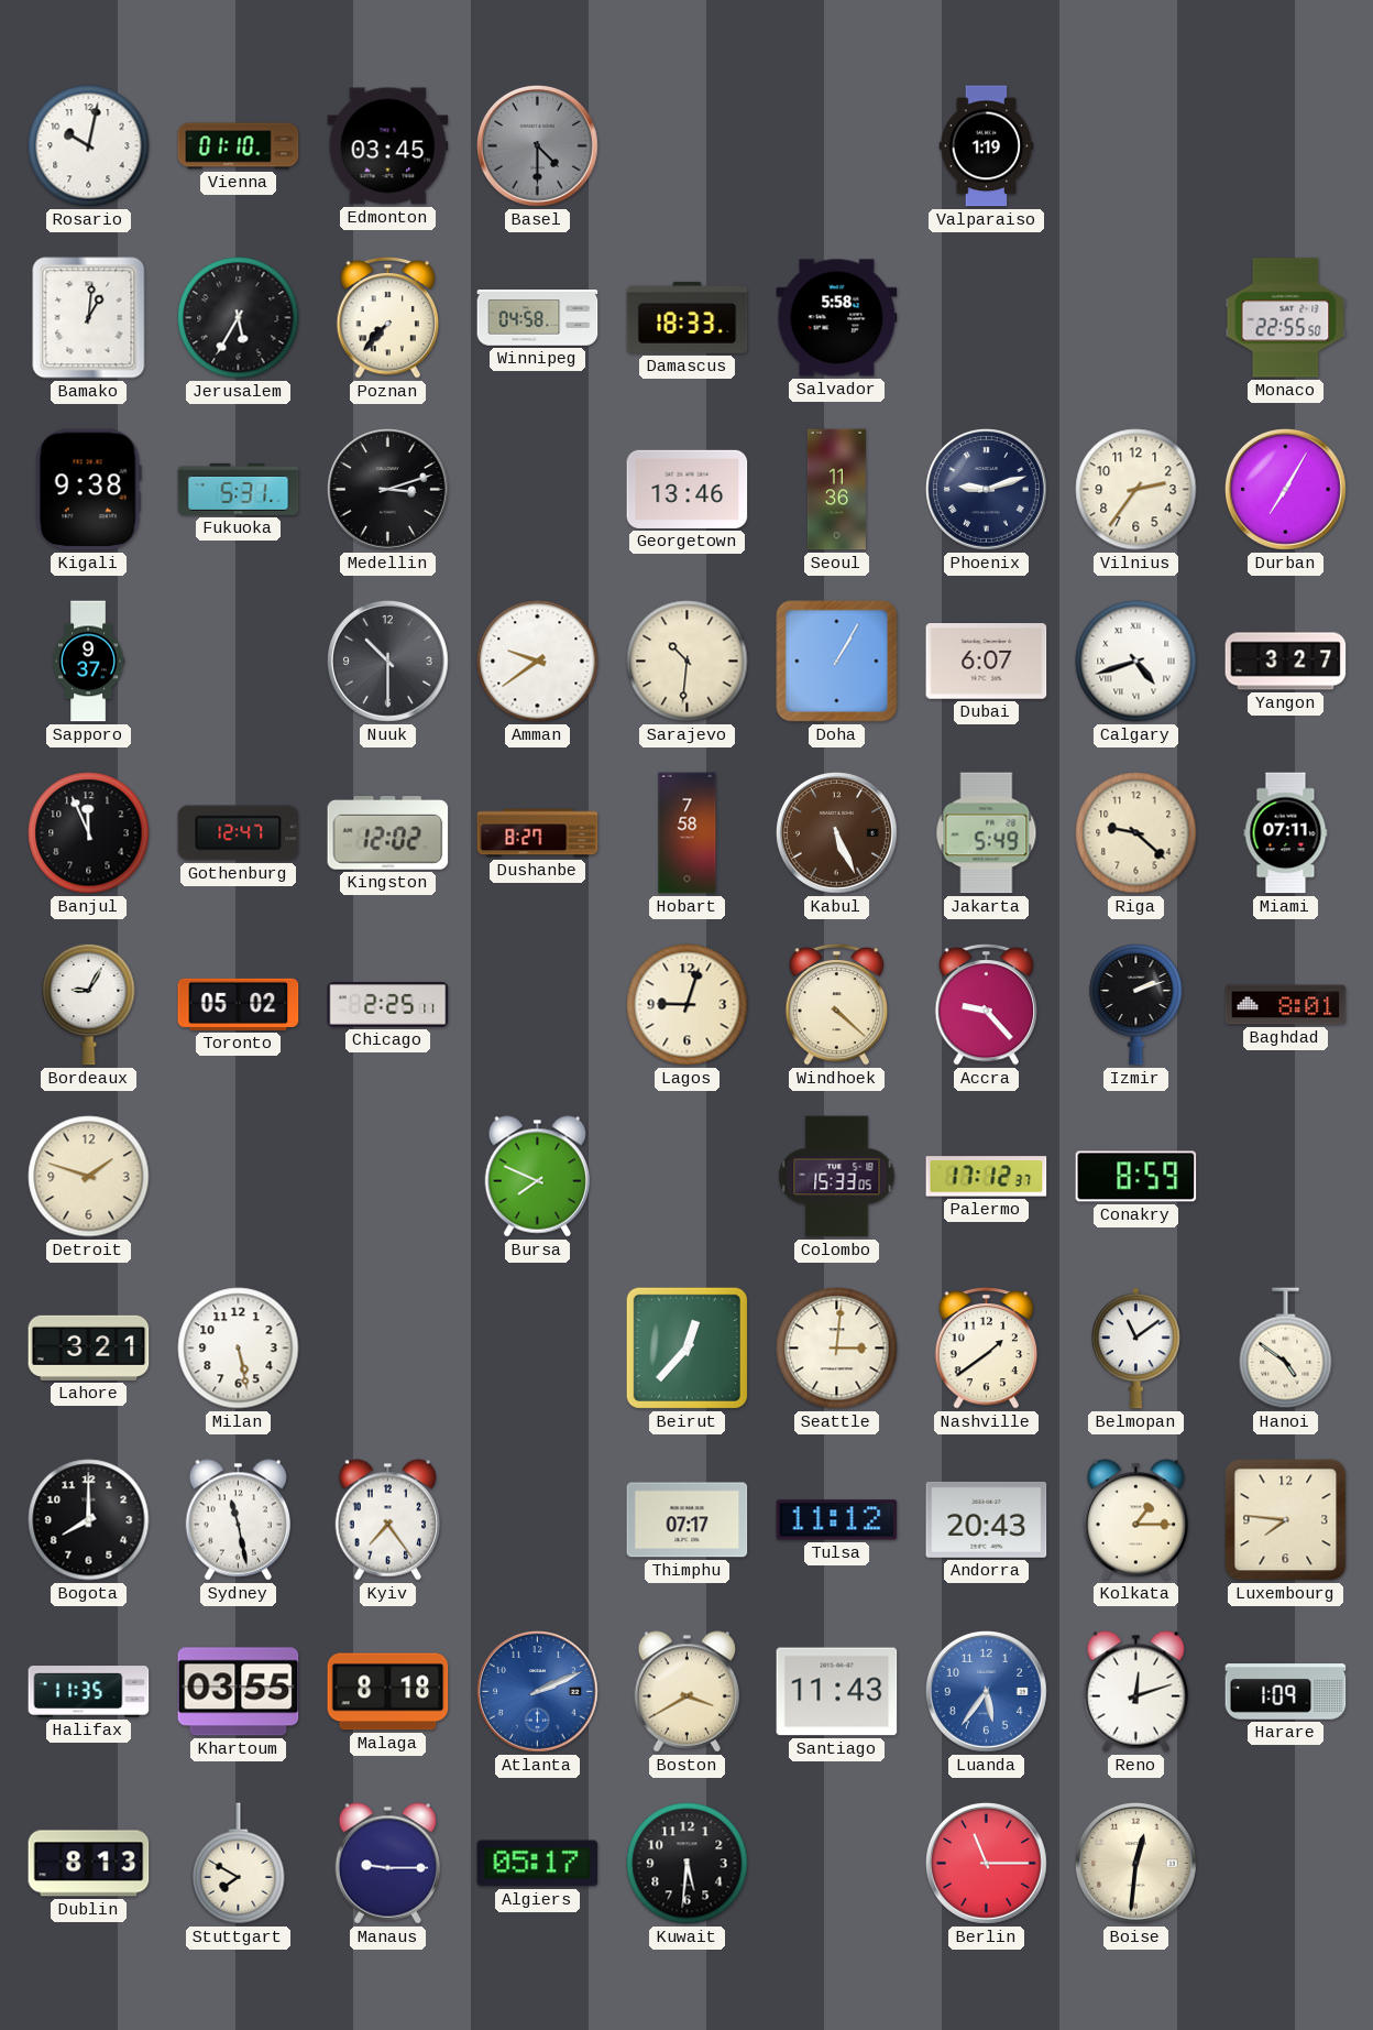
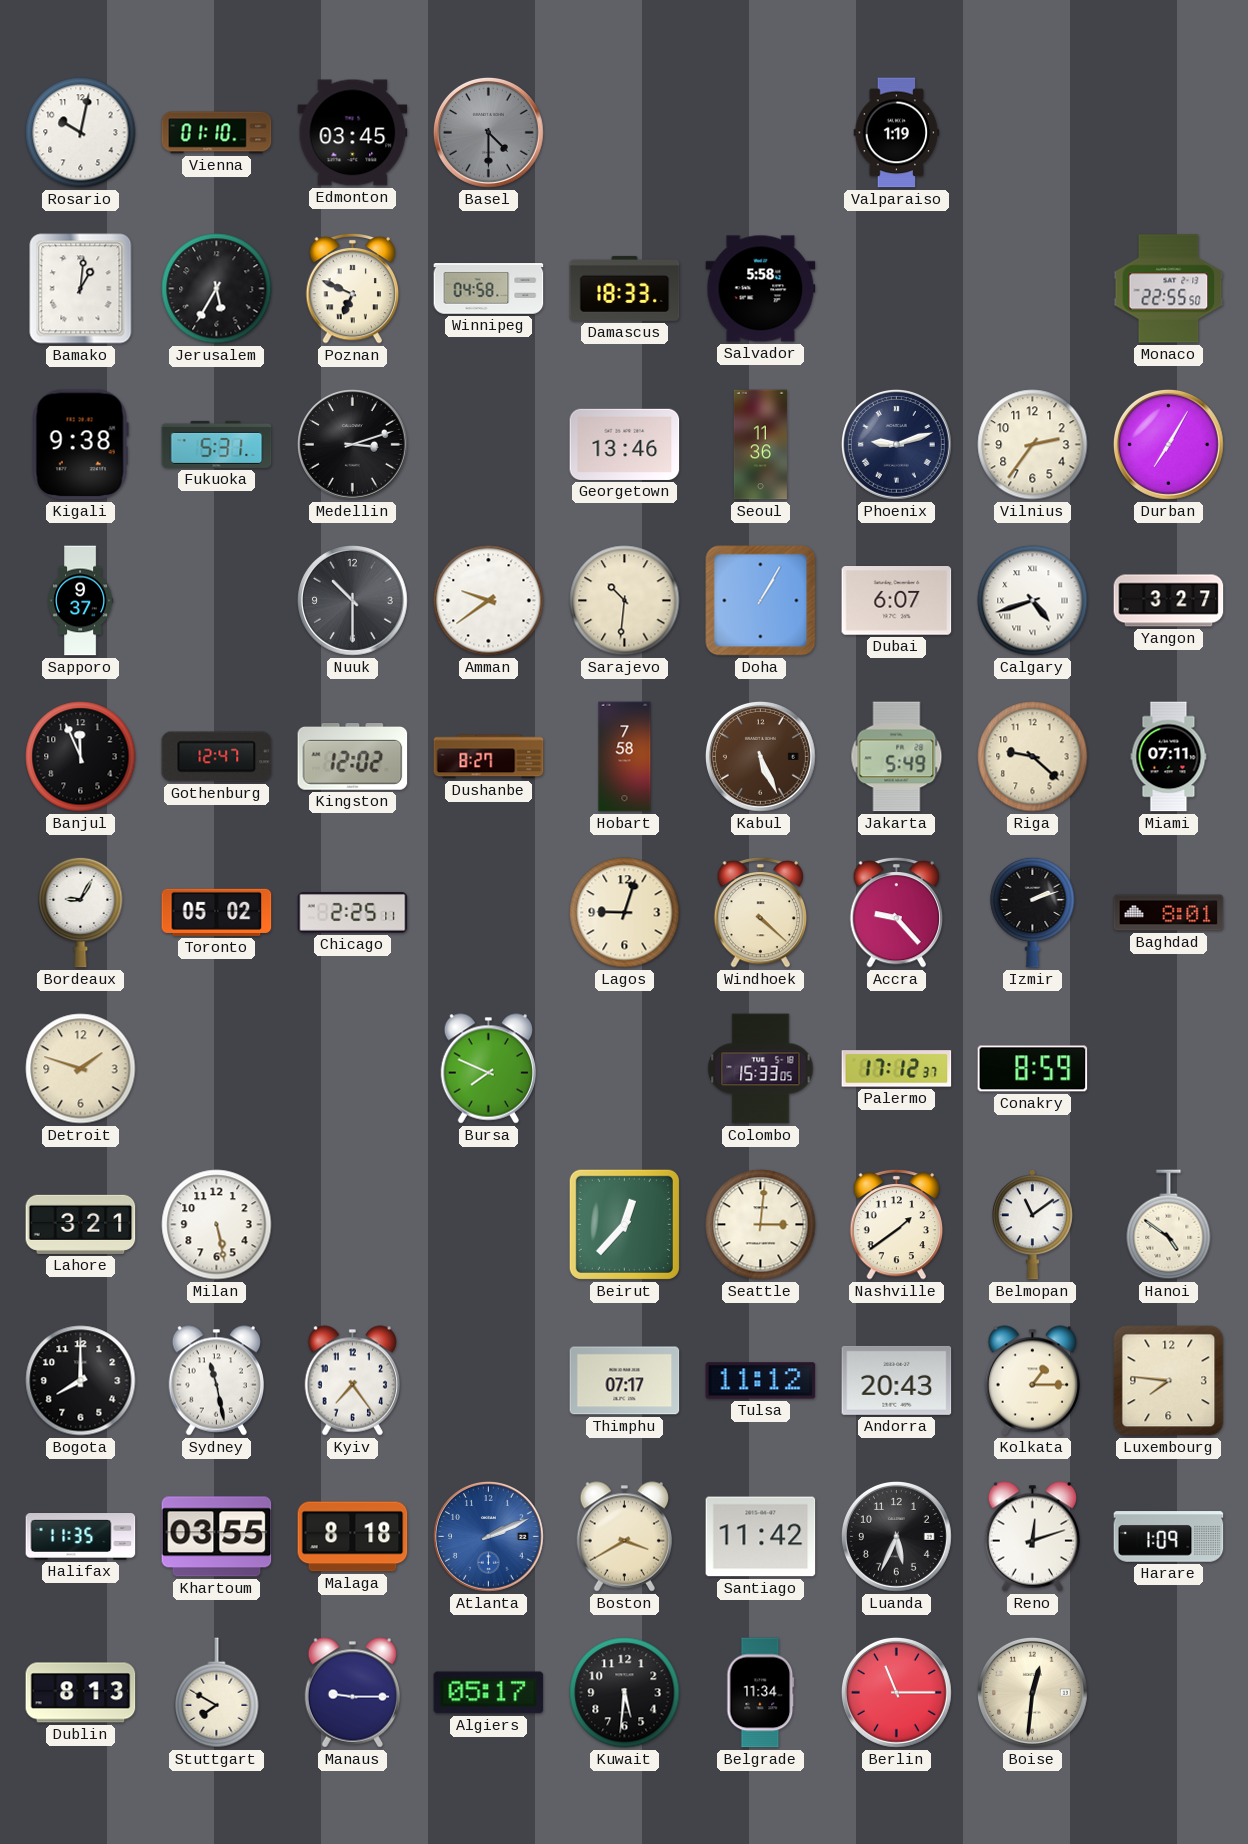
Poznan: 7:37 -> 6:49
Santiago: 11:43 -> 11:42
Luanda: 5:36 -> 5:34
Luanda dial: blue -> black
Belgrade: none -> 11:34
